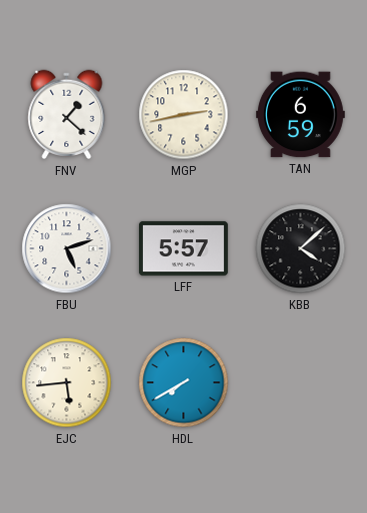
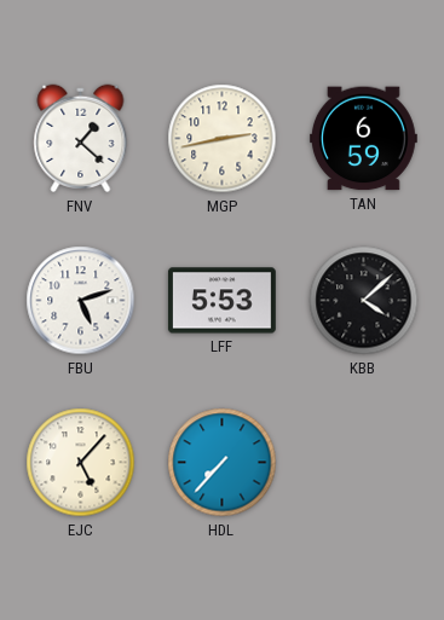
LFF: 5:57 -> 5:53
EJC: 5:44 -> 5:07
HDL: 7:40 -> 7:37
